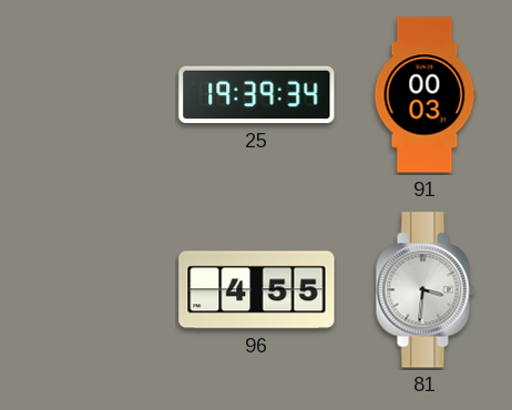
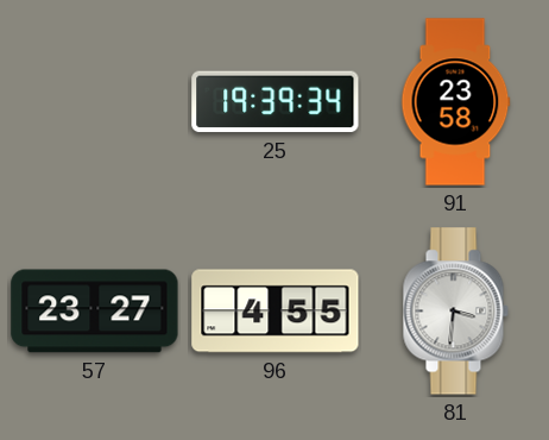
91: 00:03 -> 23:58
57: none -> 23:27
